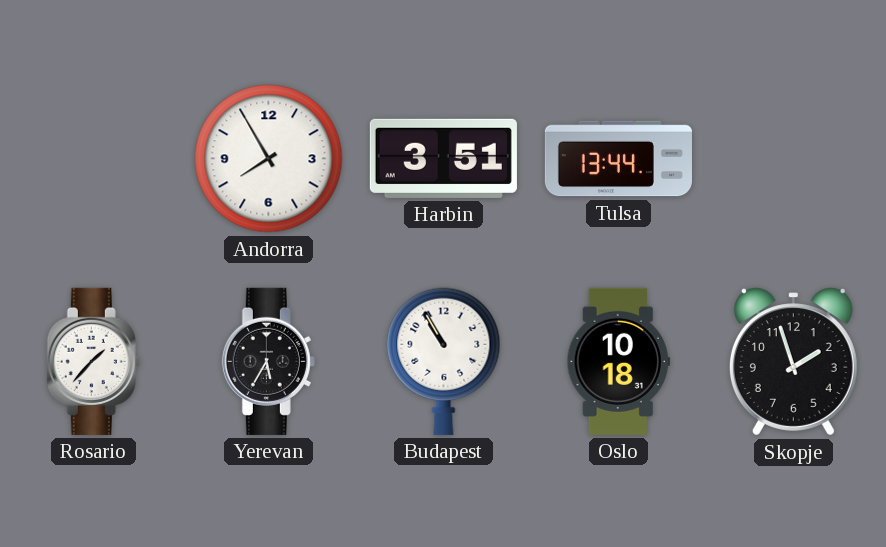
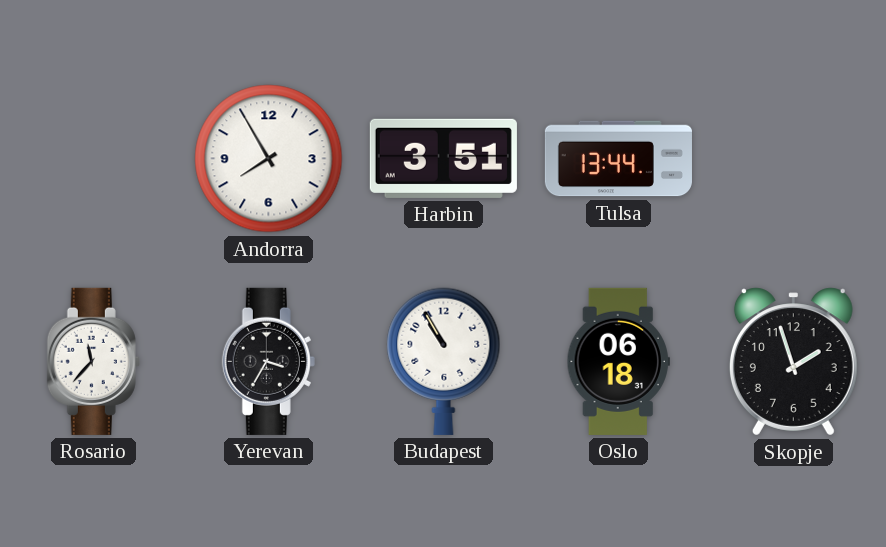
Rosario: 1:37 -> 11:37
Yerevan: 5:35 -> 3:35
Oslo: 10:18 -> 06:18
